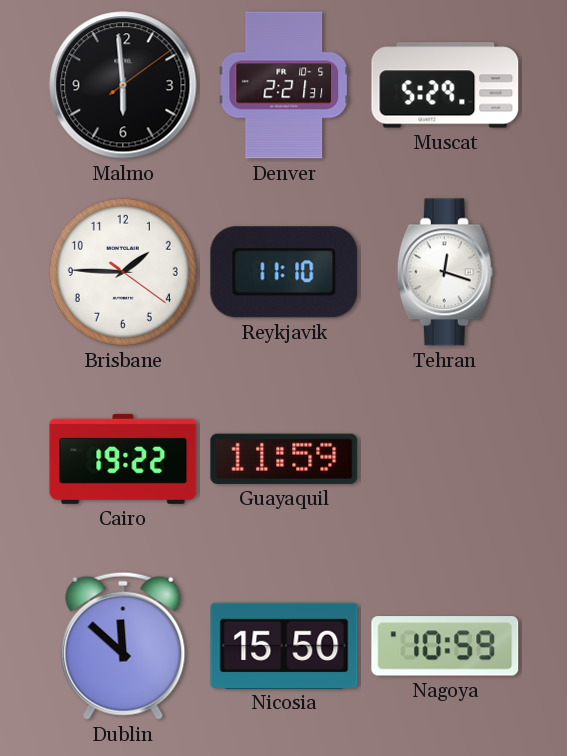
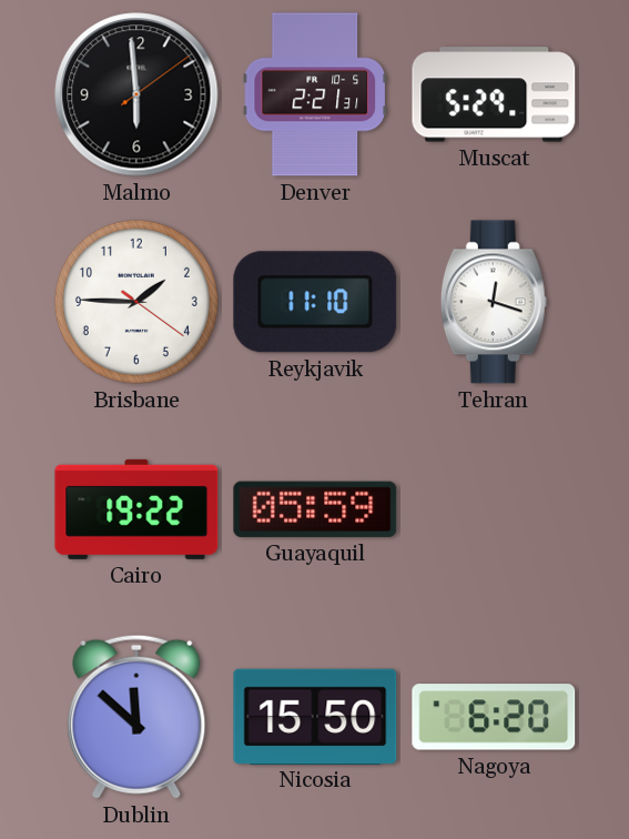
Guayaquil: 11:59 -> 05:59
Nagoya: 10:59 -> 6:20
